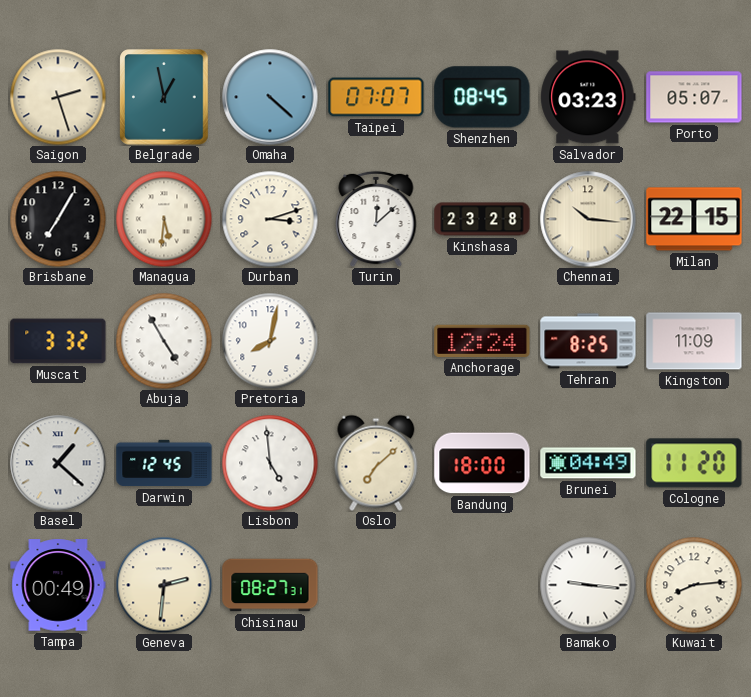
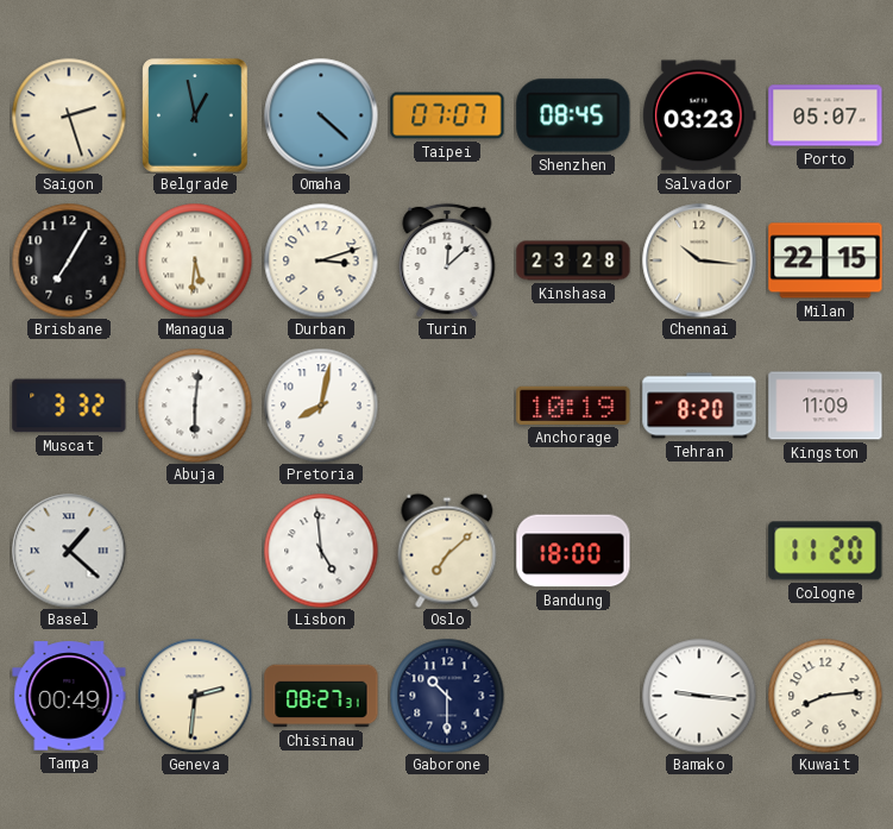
Abuja: 4:55 -> 6:01
Anchorage: 12:24 -> 10:19
Tehran: 8:25 -> 8:20
Darwin: 12:45 -> none
Brunei: 04:49 -> none
Gaborone: none -> 10:30
